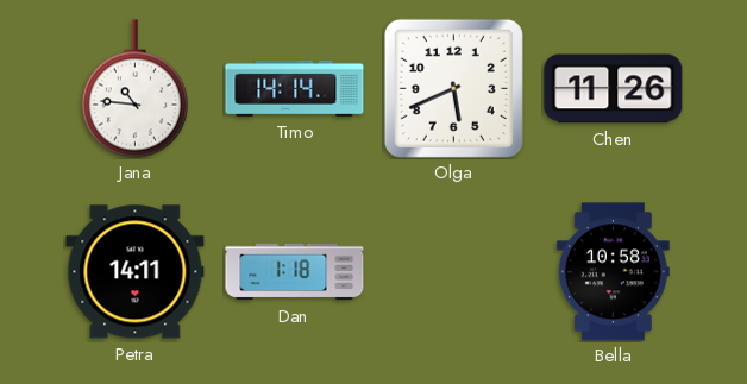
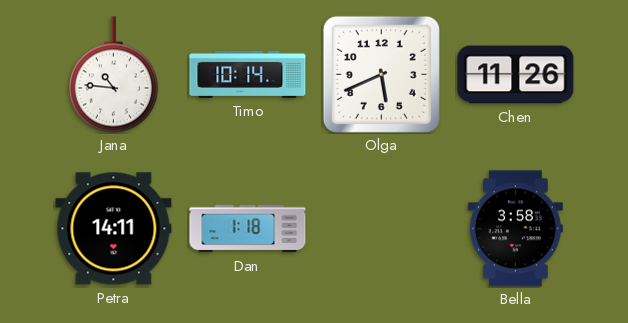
Timo: 14:14 -> 10:14
Bella: 10:58 -> 3:58
